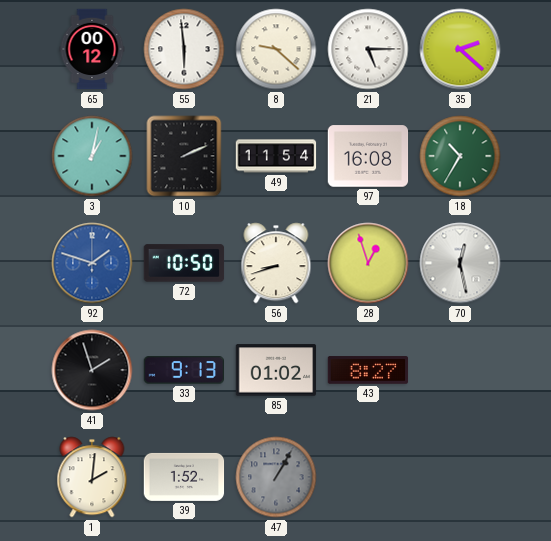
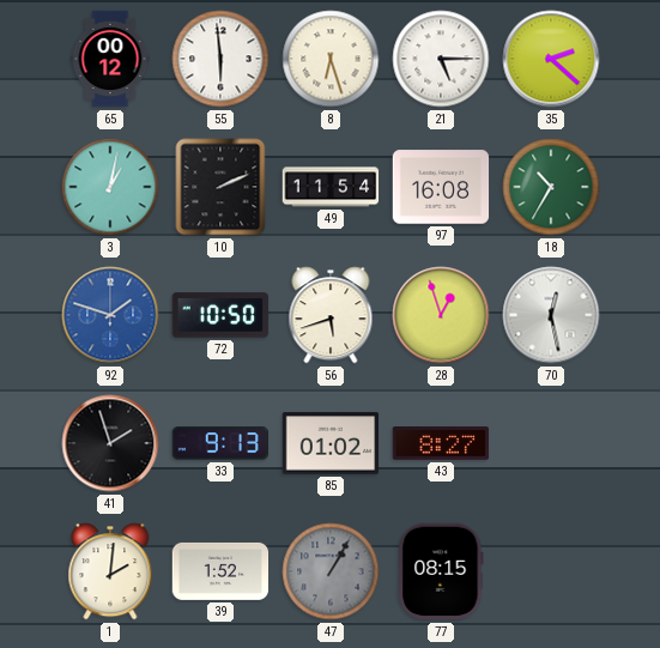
8: 9:22 -> 6:27
56: 8:42 -> 5:42
77: none -> 08:15
